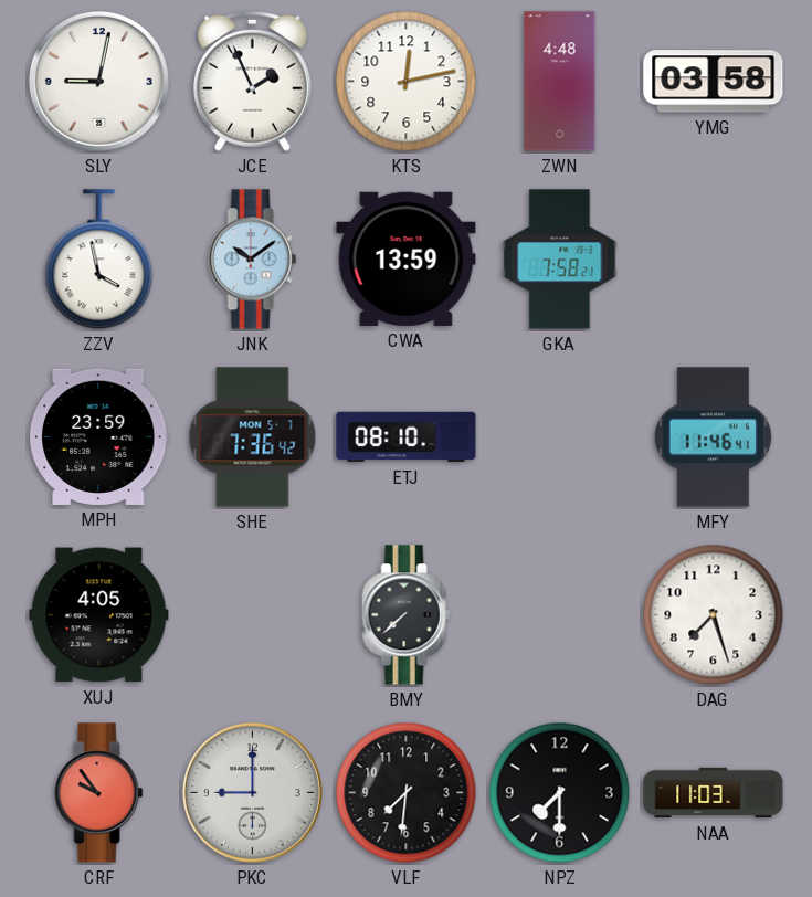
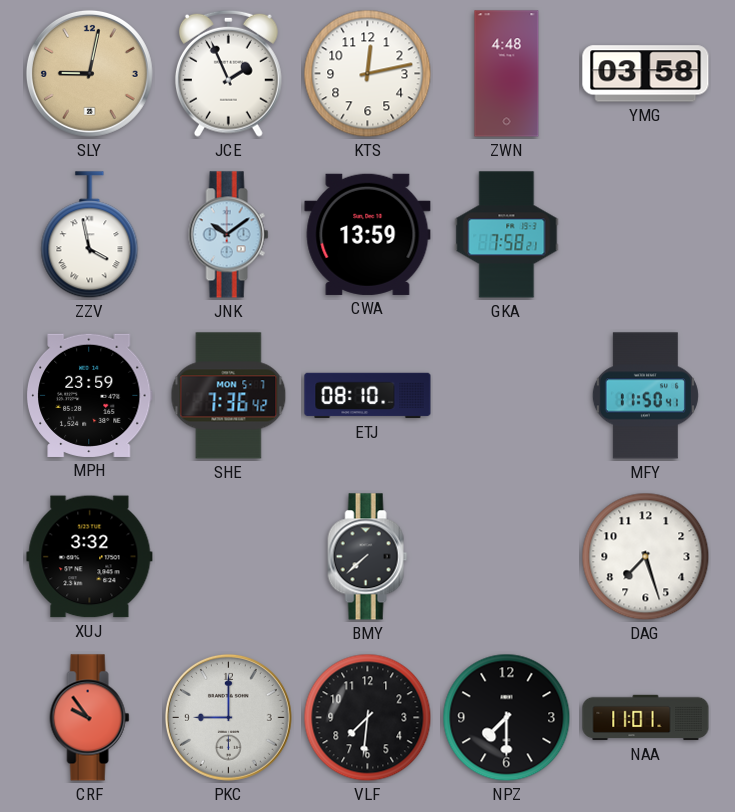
SLY dial: white -> champagne
MFY: 11:46 -> 11:50
XUJ: 4:05 -> 3:32
NAA: 11:03 -> 11:01
